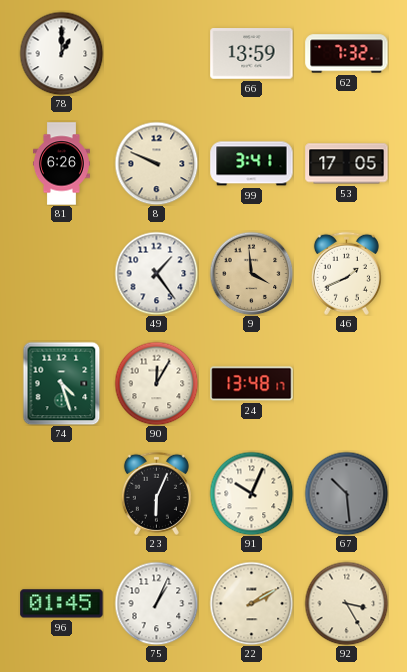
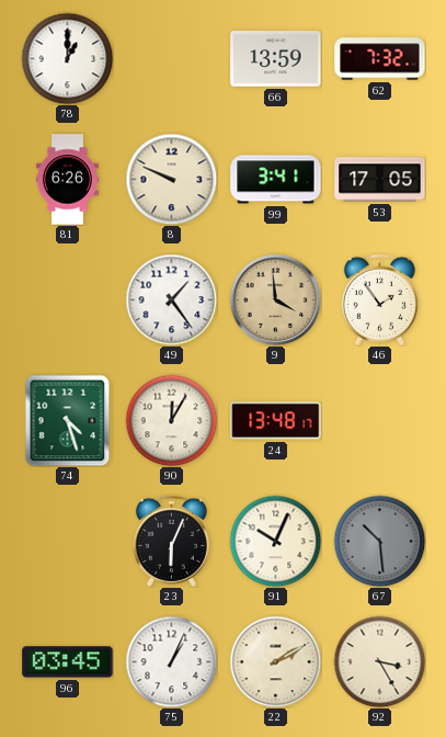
46: 1:41 -> 1:54
96: 01:45 -> 03:45
